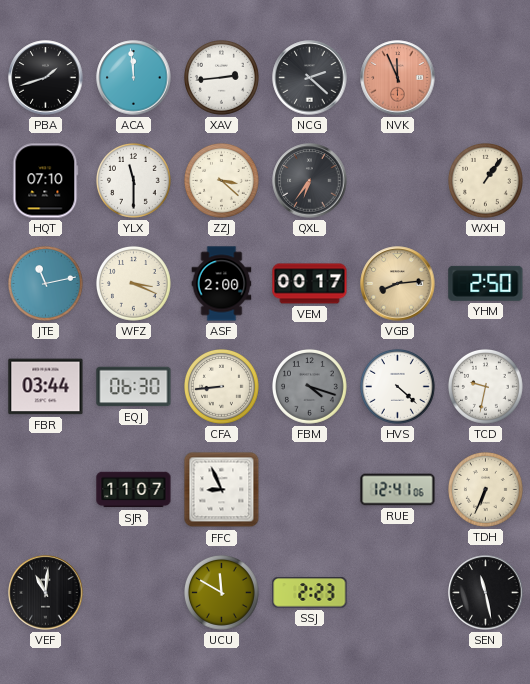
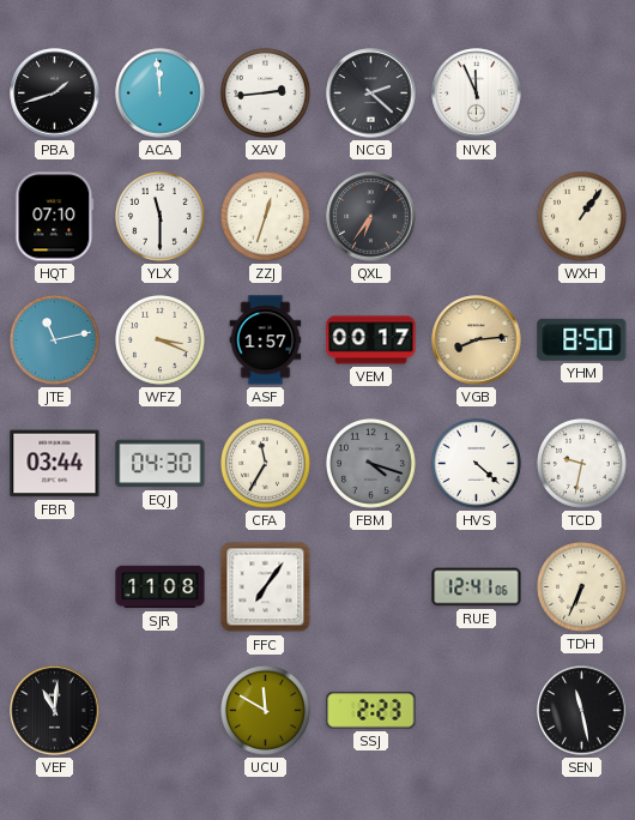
NVK dial: salmon -> white
ZZJ: 3:22 -> 12:33
ASF: 2:00 -> 1:57
YHM: 2:50 -> 8:50
EQJ: 06:30 -> 04:30
CFA: 8:44 -> 11:35
SJR: 11:07 -> 11:08
FFC: 8:56 -> 7:06
